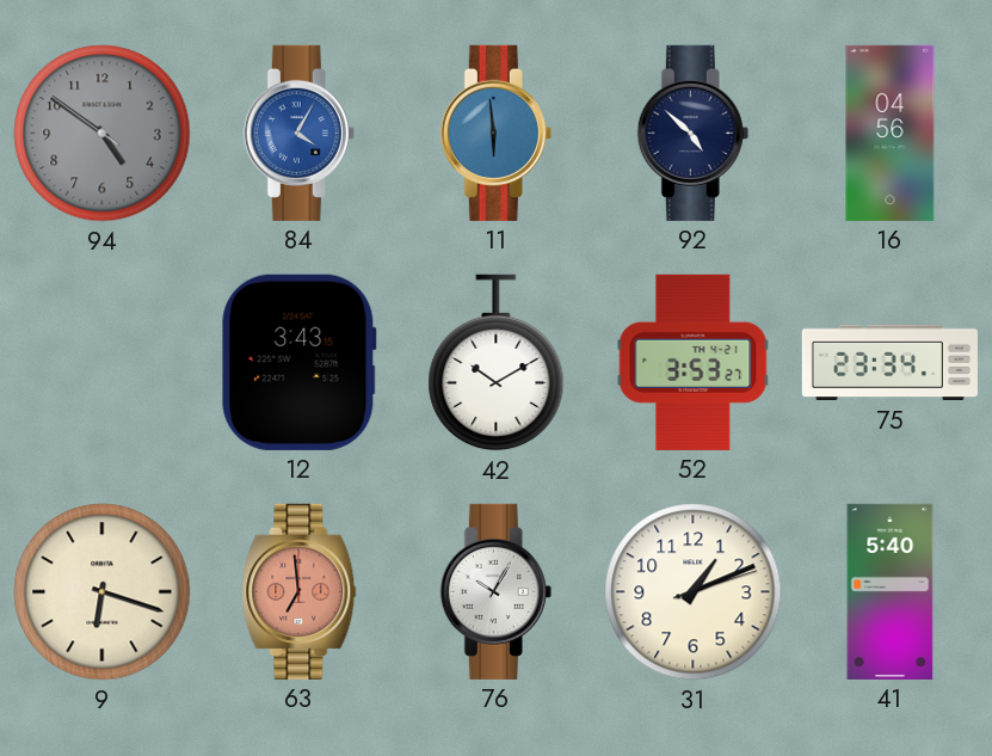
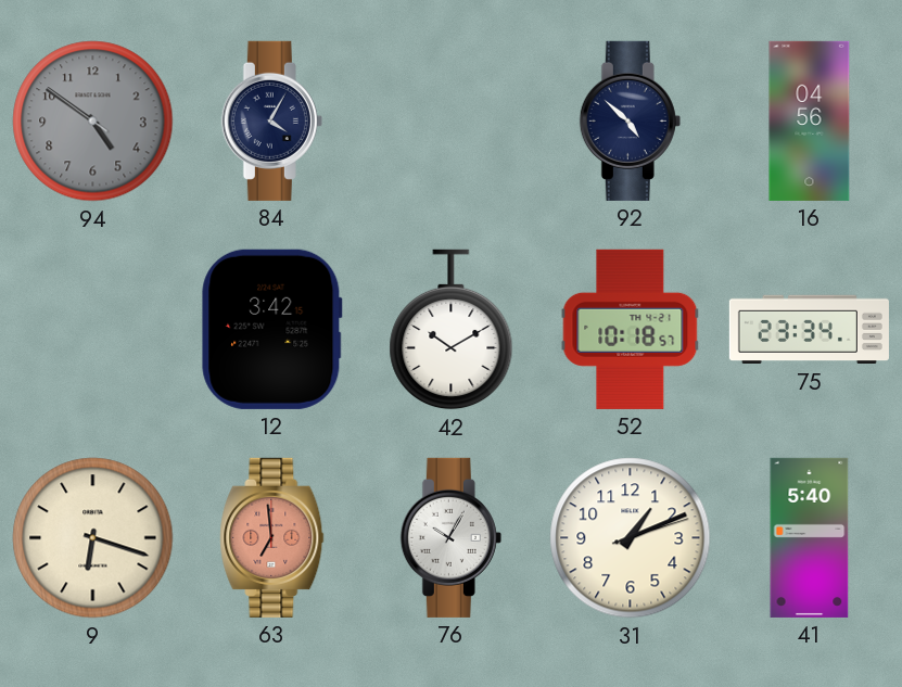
84 dial: blue -> navy
11: 5:59 -> none
12: 3:43 -> 3:42
52: 3:53 -> 10:18
